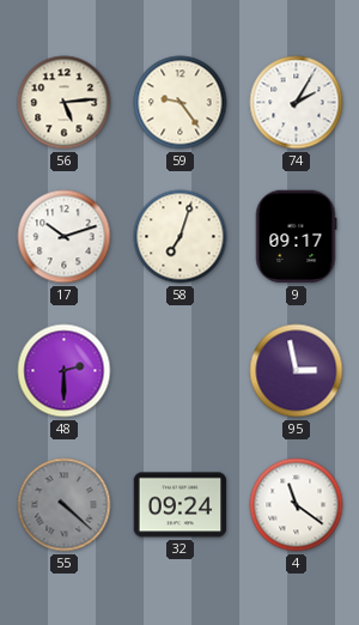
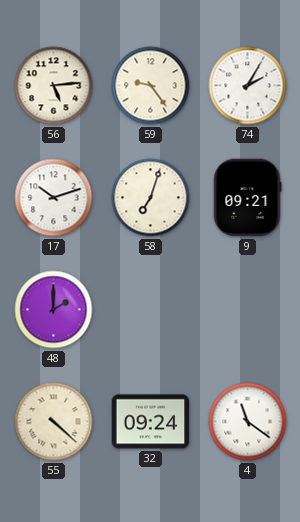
9: 09:17 -> 09:21
48: 2:30 -> 2:00
95: 2:58 -> none
55 dial: grey -> cream
